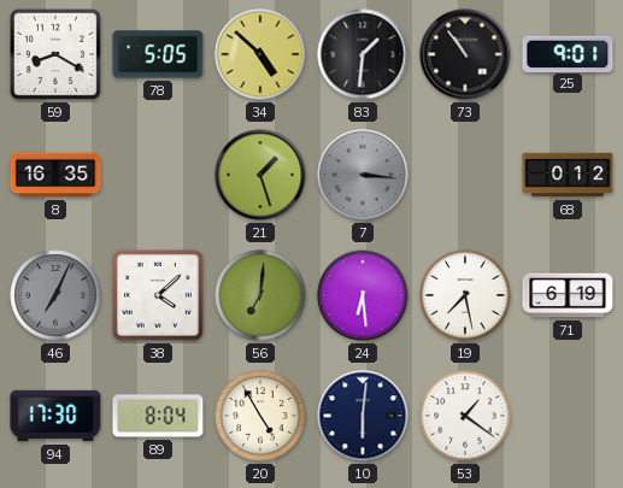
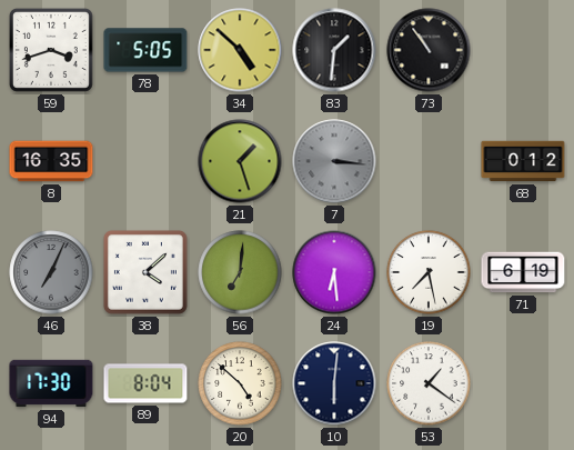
59: 8:20 -> 3:42
25: 9:01 -> none
20: 4:55 -> 4:52
